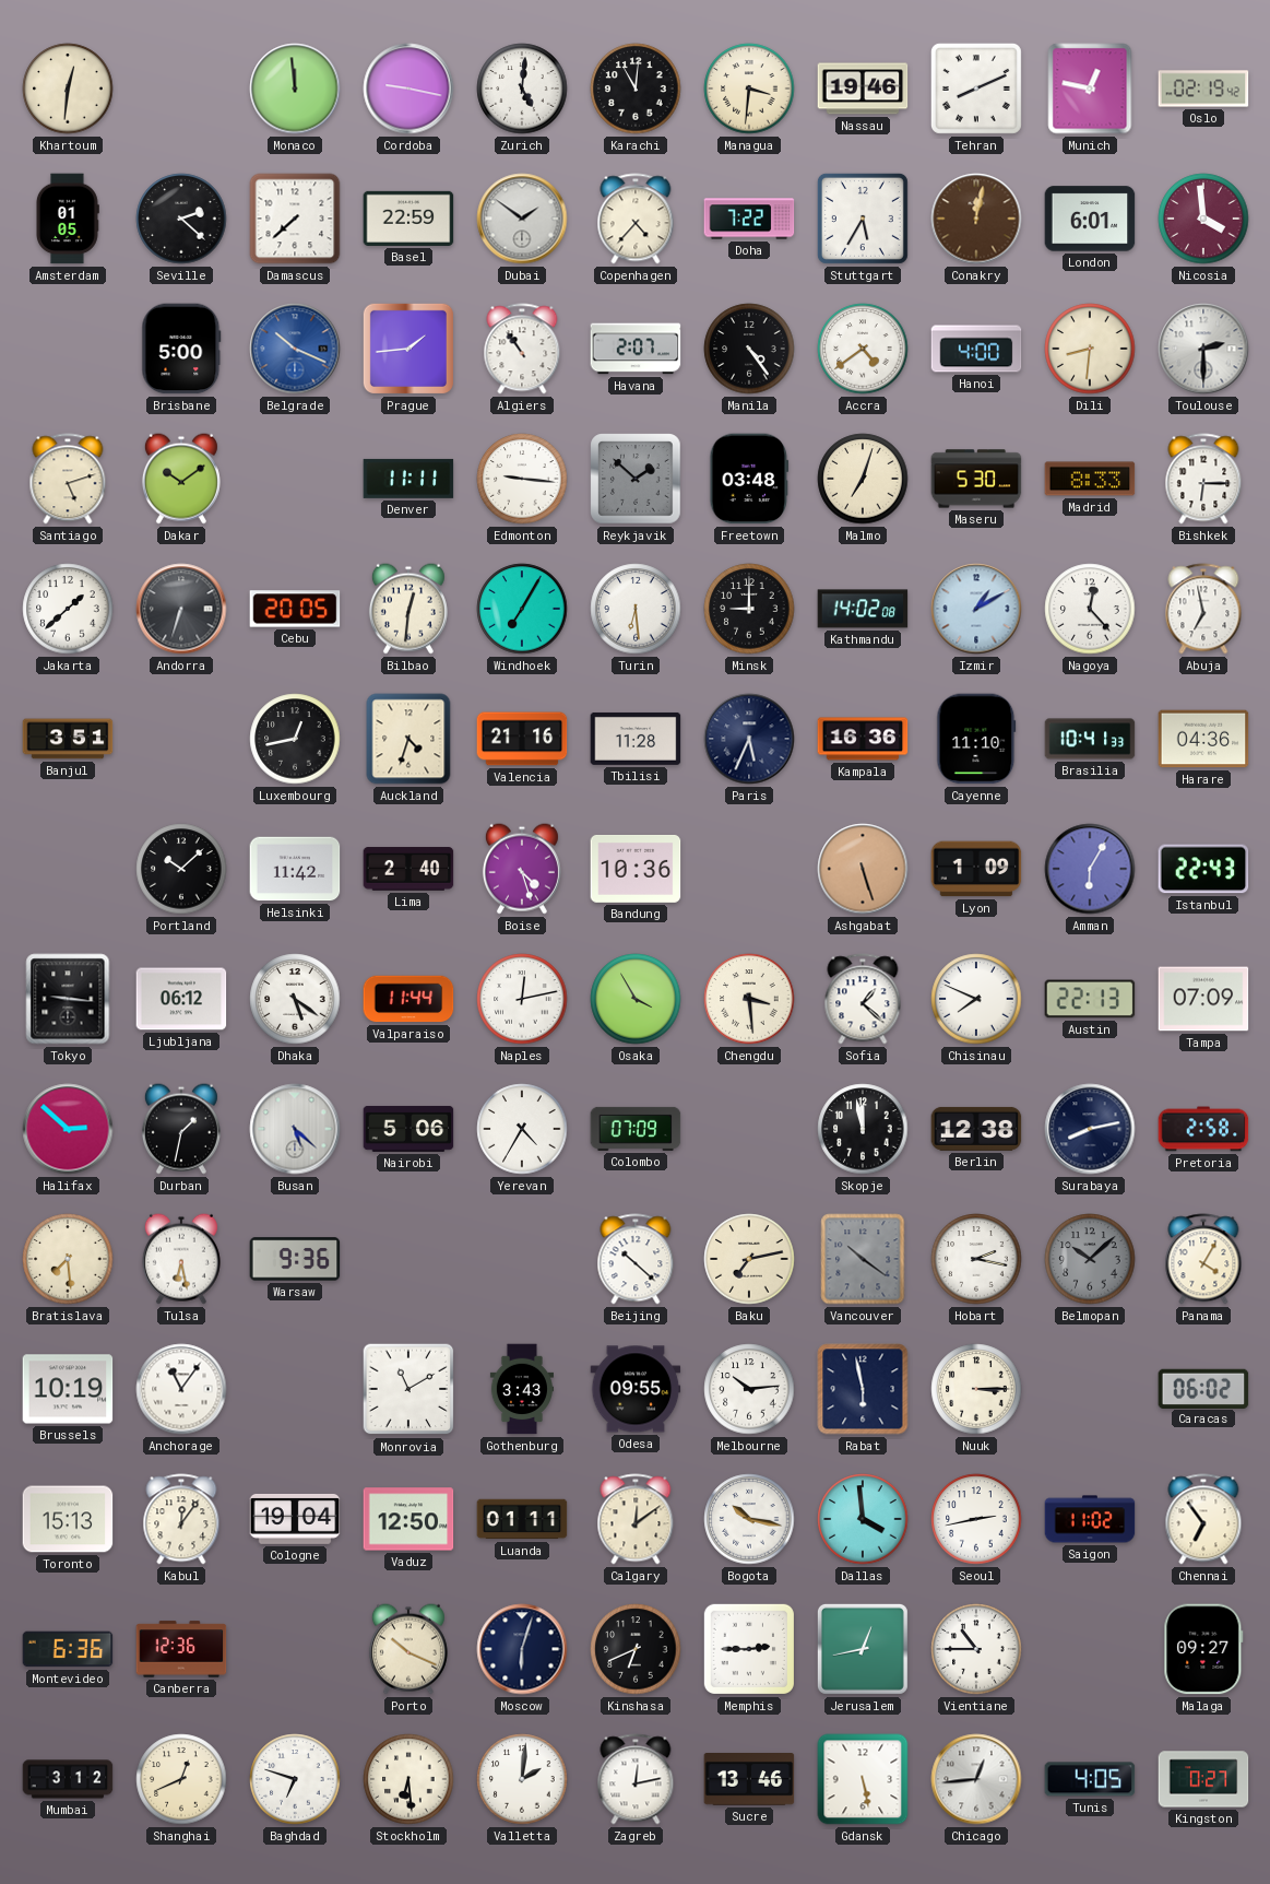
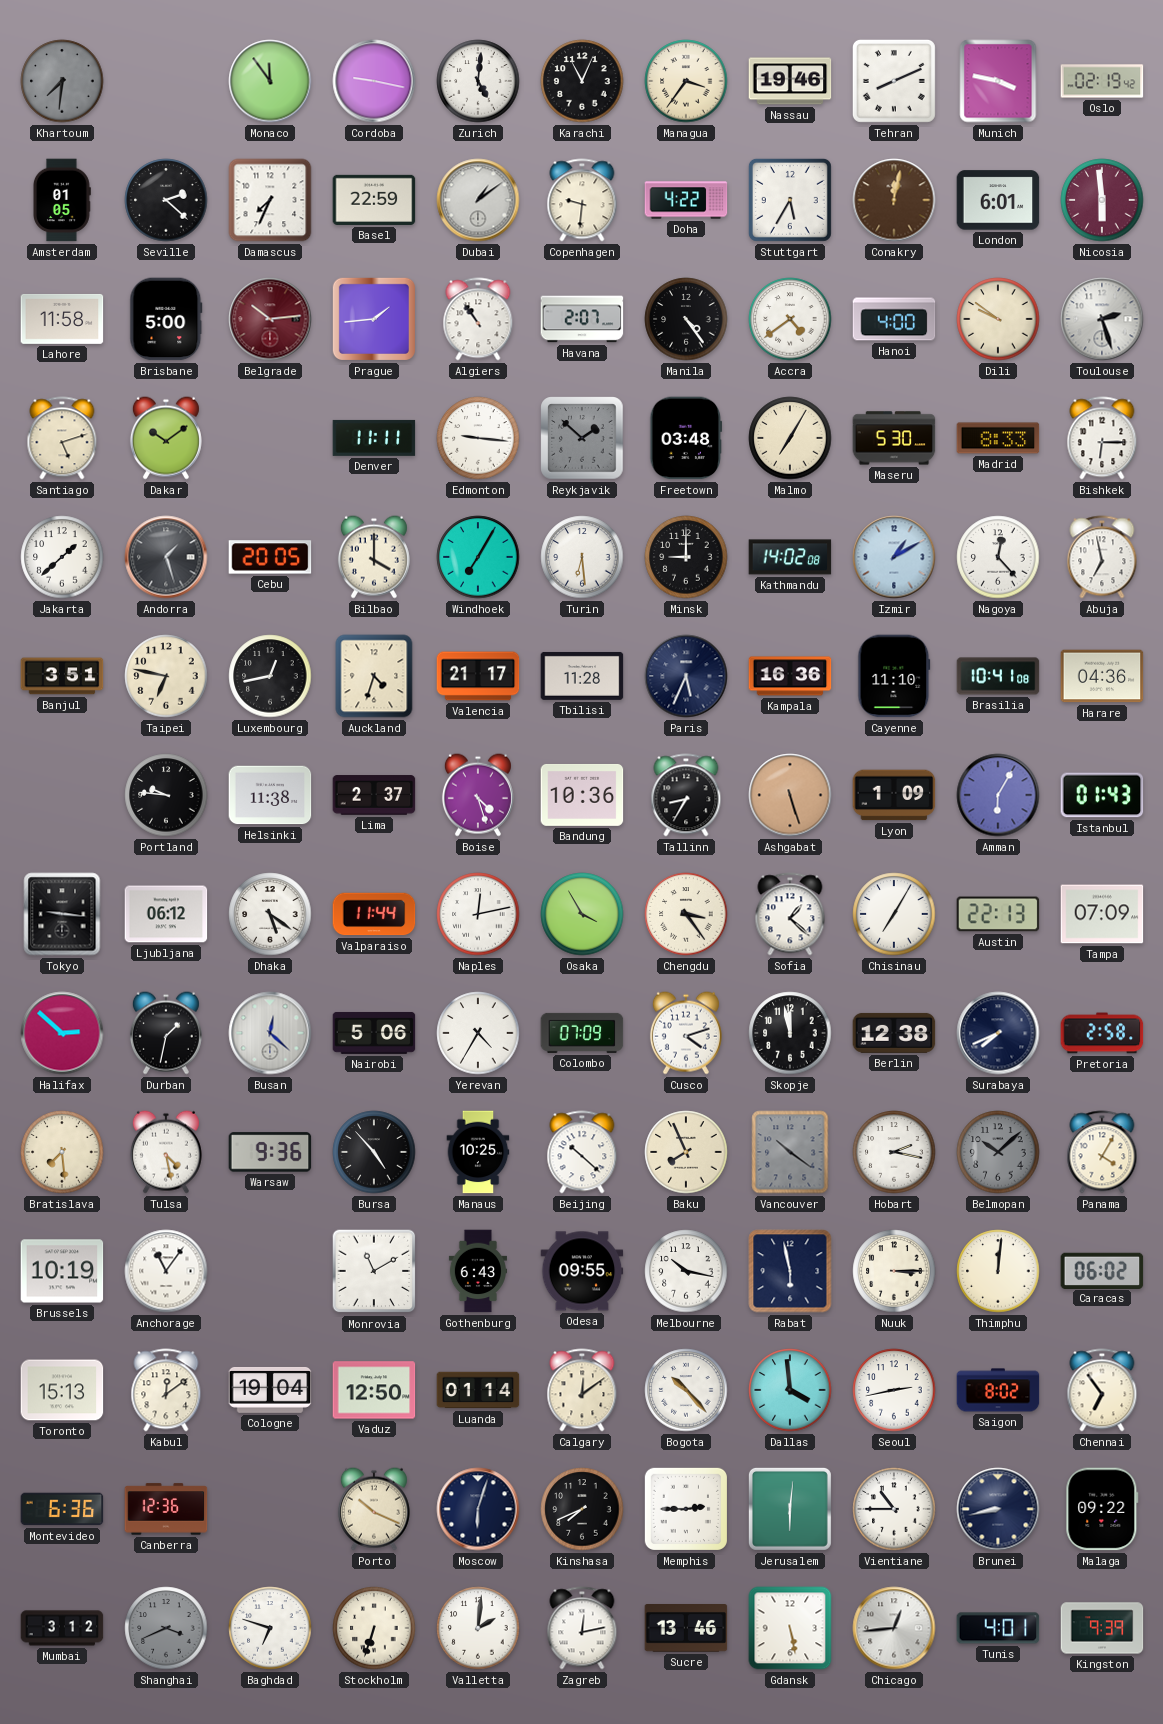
Khartoum: 12:31 -> 7:31
Khartoum dial: cream -> grey
Monaco: 11:59 -> 11:54
Karachi: 11:01 -> 11:04
Managua: 3:31 -> 3:36
Munich: 12:47 -> 3:47
Damascus: 7:38 -> 7:34
Dubai: 1:51 -> 1:09
Copenhagen: 4:37 -> 9:31
Doha: 7:22 -> 4:22
Nicosia: 3:59 -> 5:59
Lahore: none -> 11:58
Belgrade: 10:19 -> 10:14
Belgrade dial: blue -> burgundy
Dili: 8:31 -> 9:51
Toulouse: 2:30 -> 2:27
Malmo: 7:03 -> 7:05
Andorra: 6:33 -> 1:27
Bilbao: 12:31 -> 4:00
Taipei: none -> 6:47
Valencia: 21:16 -> 21:17
Brasilia: 10:41:33 -> 10:41:08
Portland: 10:08 -> 9:46
Helsinki: 11:42 -> 11:38
Lima: 2:40 -> 2:37
Tallinn: none -> 8:35
Istanbul: 22:43 -> 01:43
Chengdu: 3:29 -> 3:24
Chisinau: 7:49 -> 7:05
Busan: 5:22 -> 12:22
Cusco: none -> 4:12
Surabaya: 8:13 -> 7:41
Tulsa: 6:28 -> 4:28
Bursa: none -> 4:53
Manaus: none -> 10:25
Baku: 7:13 -> 7:56
Gothenburg: 3:43 -> 6:43
Melbourne: 10:14 -> 10:17
Thimphu: none -> 12:01
Kabul: 12:06 -> 12:09
Luanda: 01:11 -> 01:14
Bogota: 10:17 -> 10:23
Saigon: 11:02 -> 8:02
Kinshasa: 6:41 -> 7:41
Jerusalem: 12:43 -> 6:01
Brunei: none -> 8:43
Malaga: 09:27 -> 09:22
Shanghai: 12:41 -> 3:41
Shanghai dial: cream -> grey
Stockholm: 6:29 -> 6:33
Tunis: 4:05 -> 4:01
Kingston: 0:27 -> 9:39
